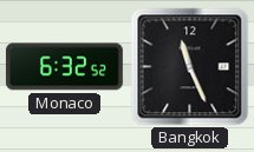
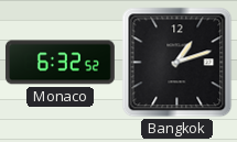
Bangkok: 11:26 -> 1:12
